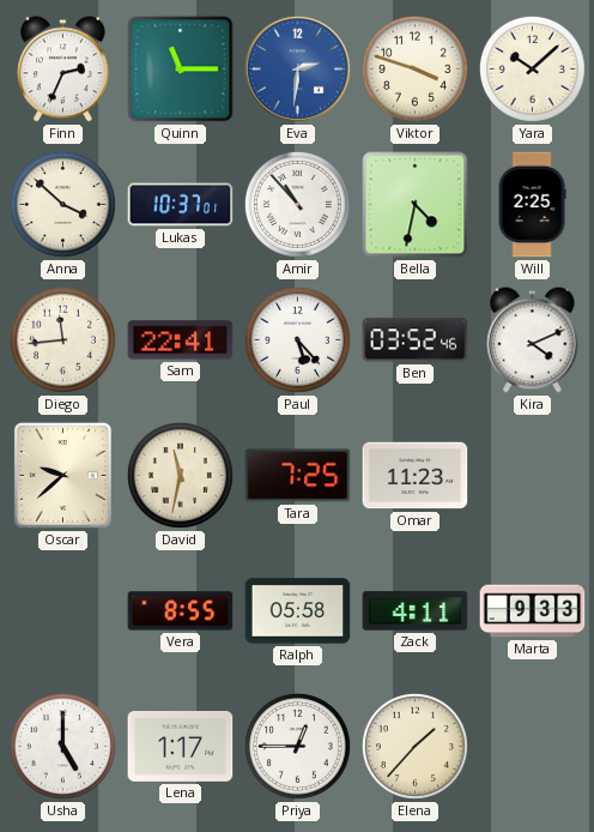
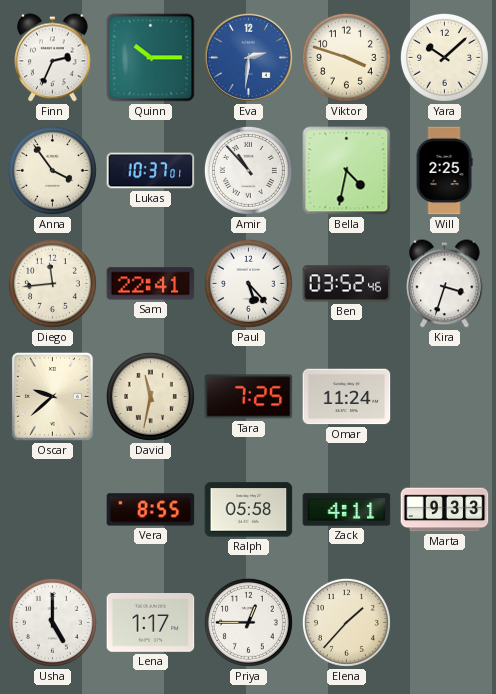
Quinn: 11:15 -> 10:15
Anna: 3:52 -> 3:54
Kira: 4:11 -> 3:33
Omar: 11:23 -> 11:24
